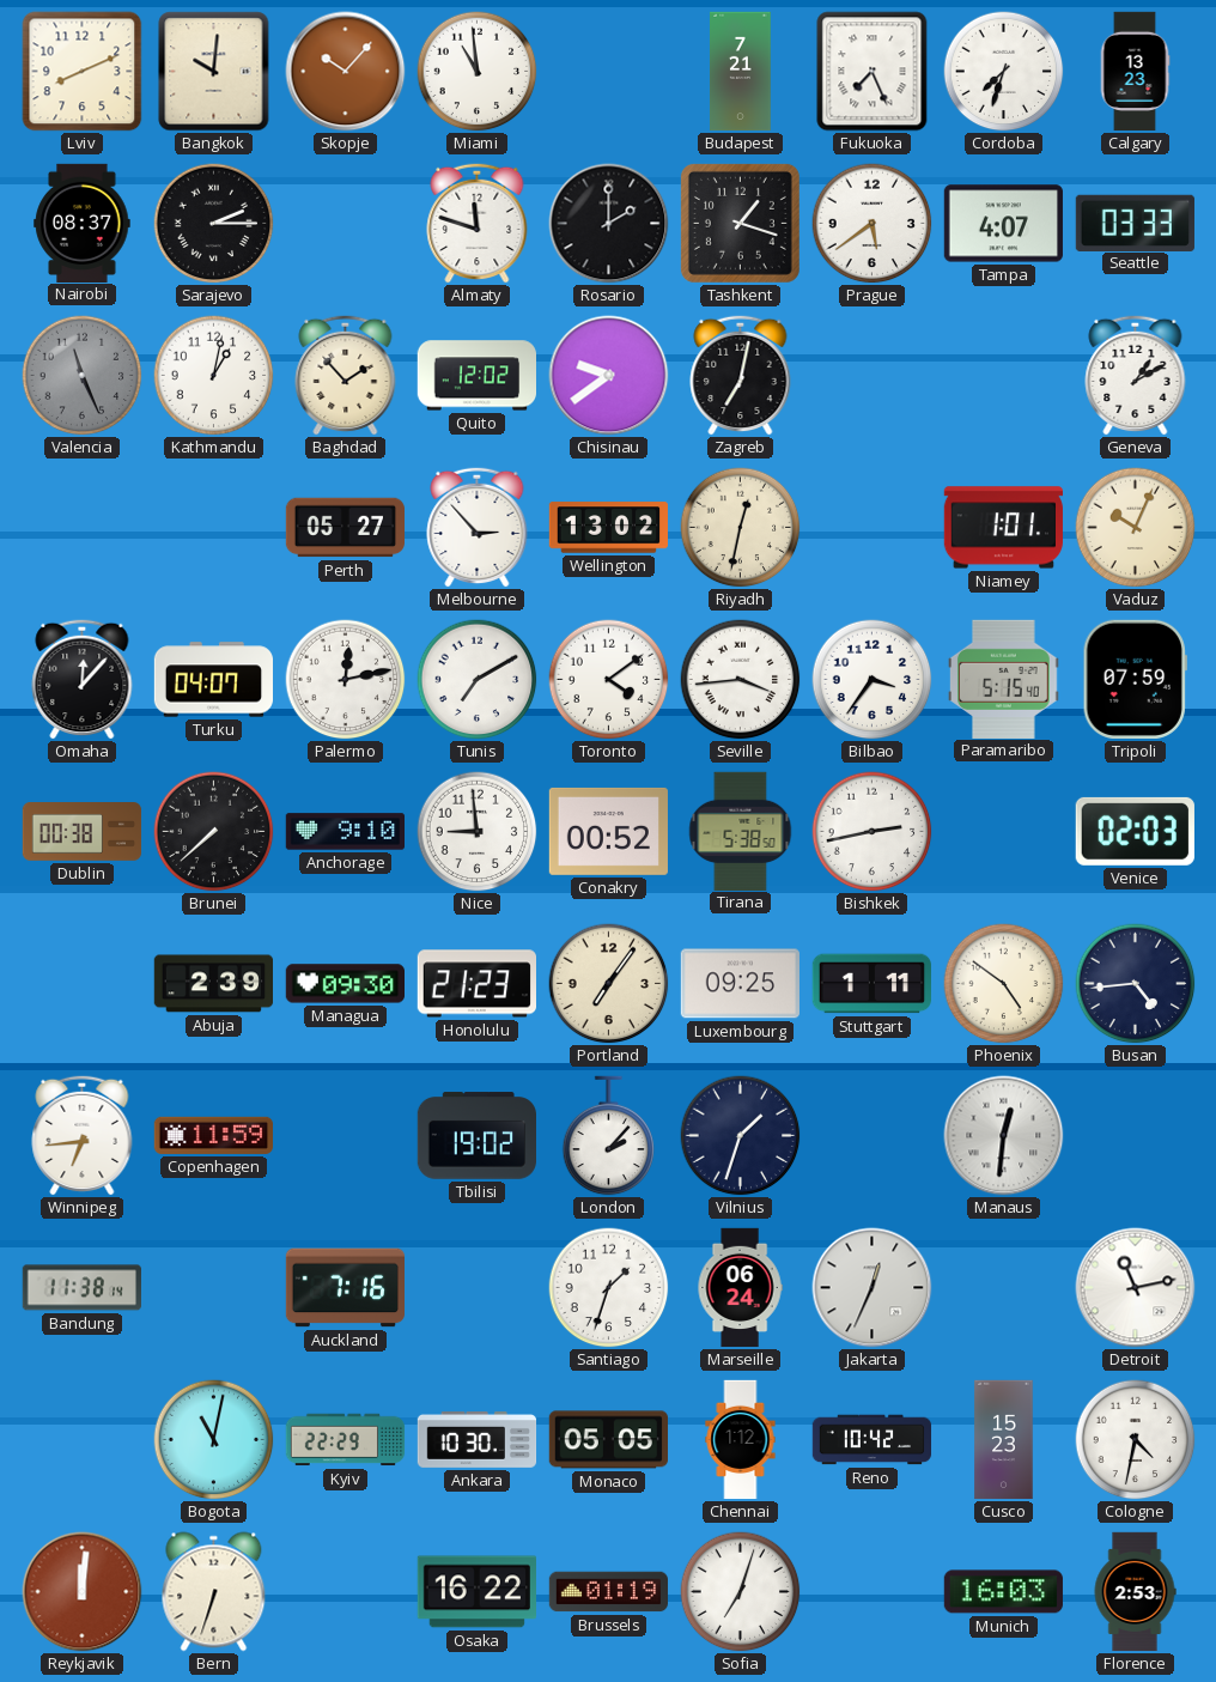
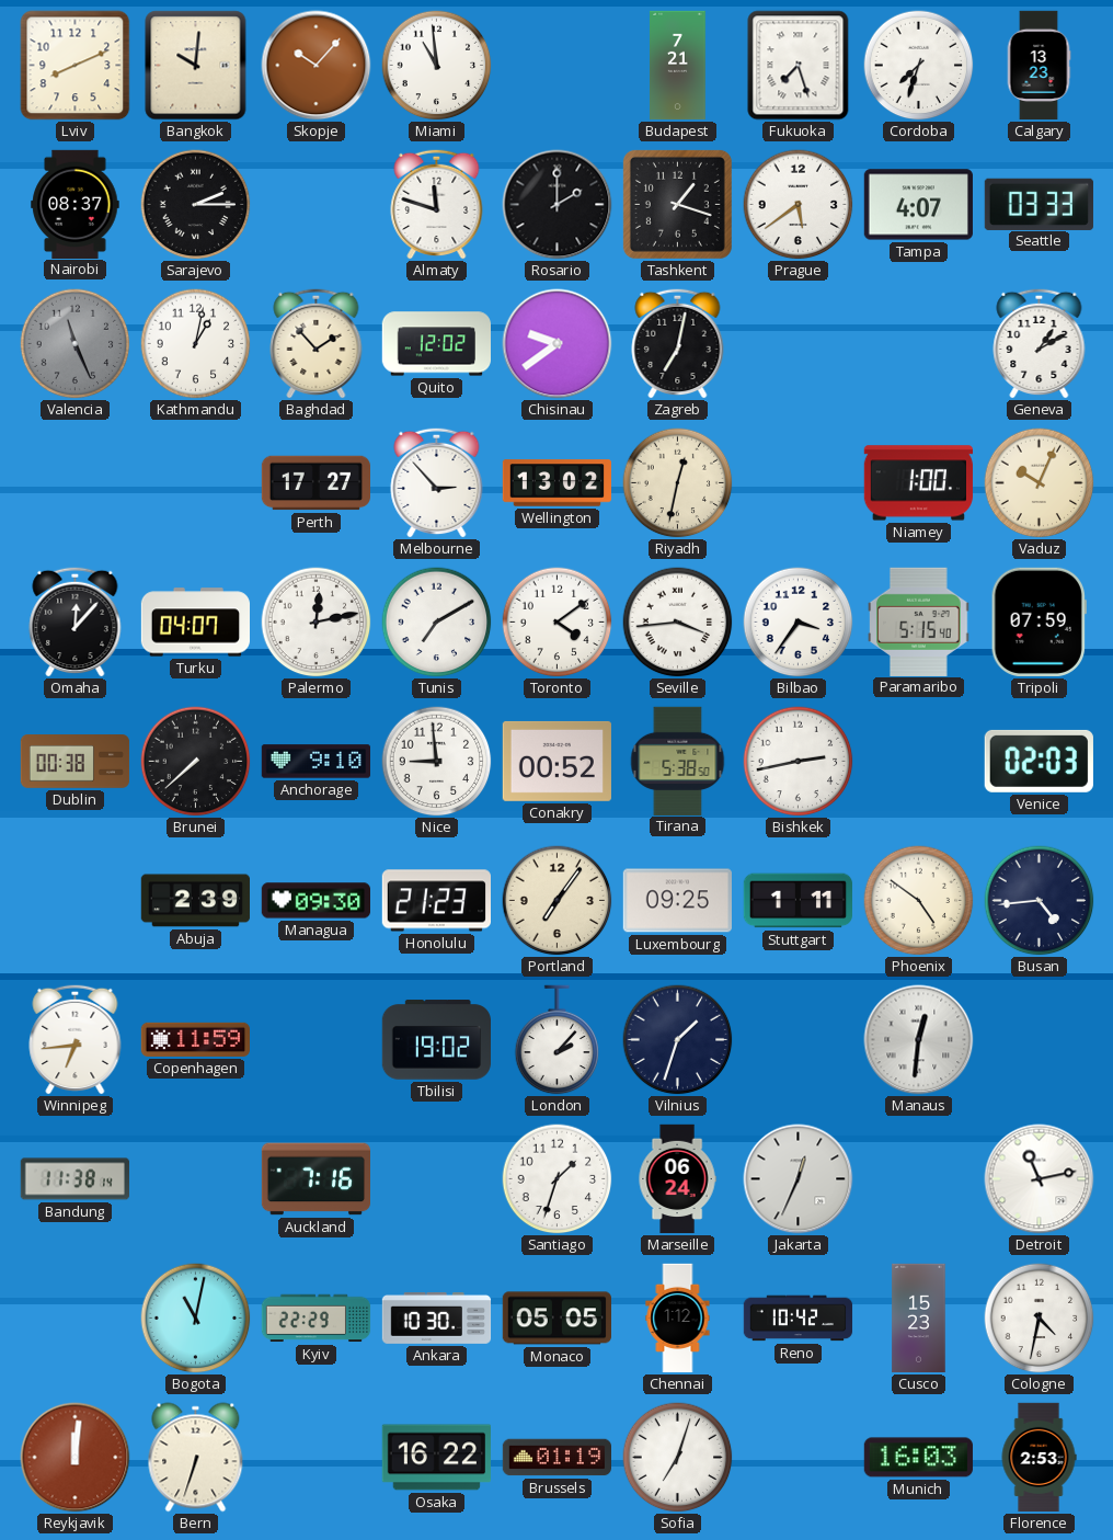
Fukuoka: 7:26 -> 7:27
Perth: 05:27 -> 17:27
Niamey: 1:01 -> 1:00
